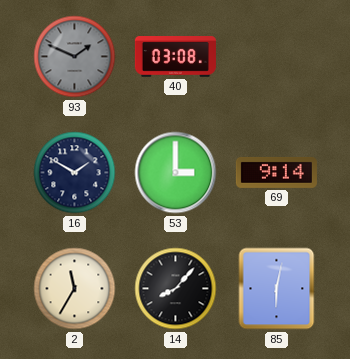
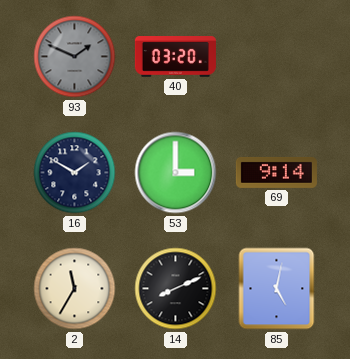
40: 03:08 -> 03:20
14: 8:07 -> 8:11
85: 6:02 -> 5:02
